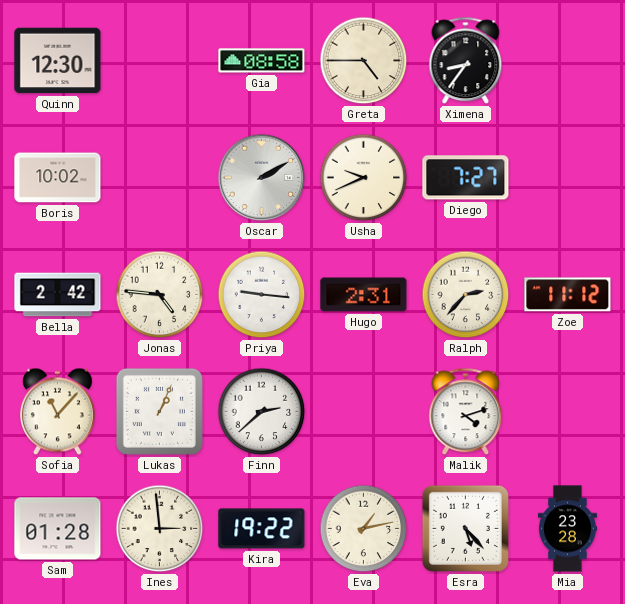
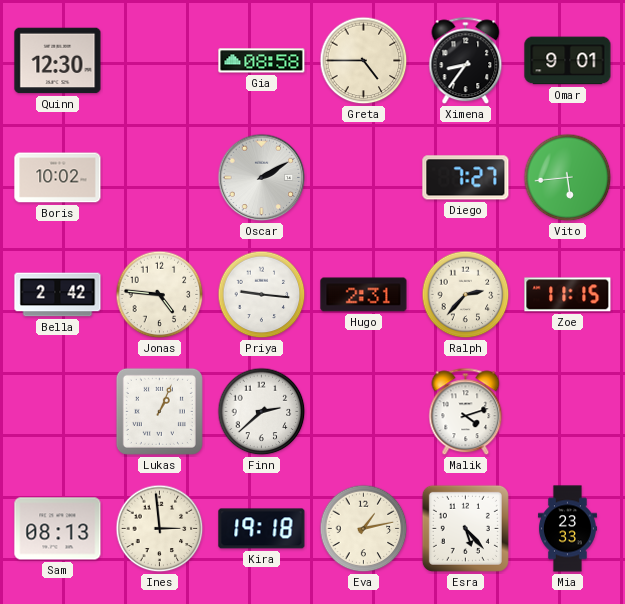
Omar: none -> 9:01
Usha: 9:41 -> none
Vito: none -> 5:44
Zoe: 11:12 -> 11:15
Sofia: 11:07 -> none
Sam: 01:28 -> 08:13
Kira: 19:22 -> 19:18
Mia: 23:28 -> 23:33
